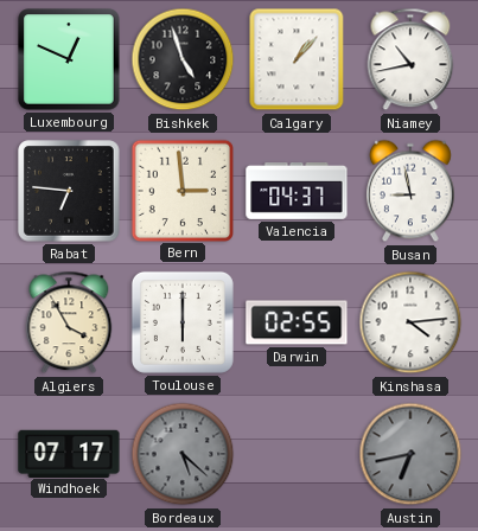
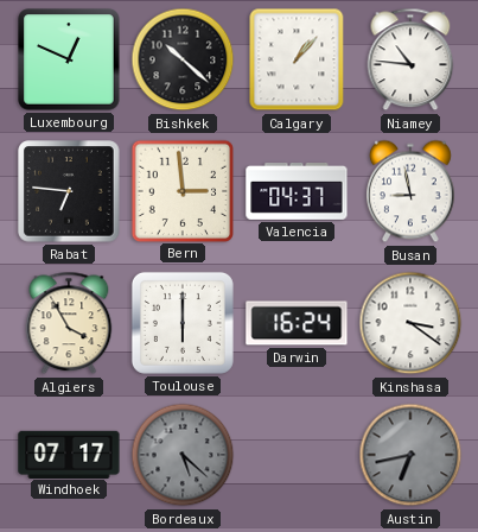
Bishkek: 4:57 -> 10:22
Niamey: 10:43 -> 10:46
Darwin: 02:55 -> 16:24
Kinshasa: 4:14 -> 3:21
